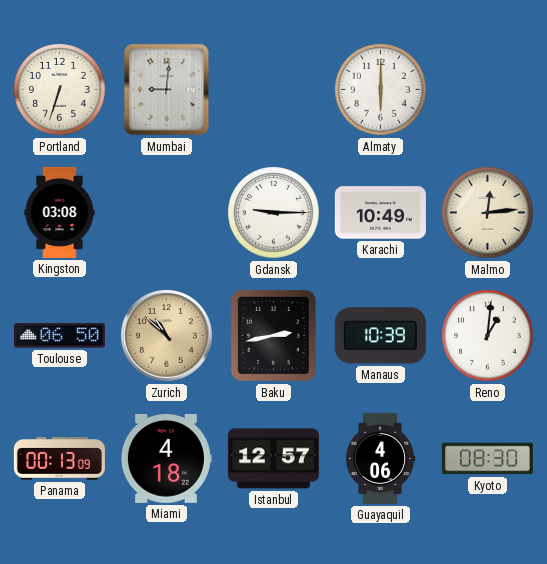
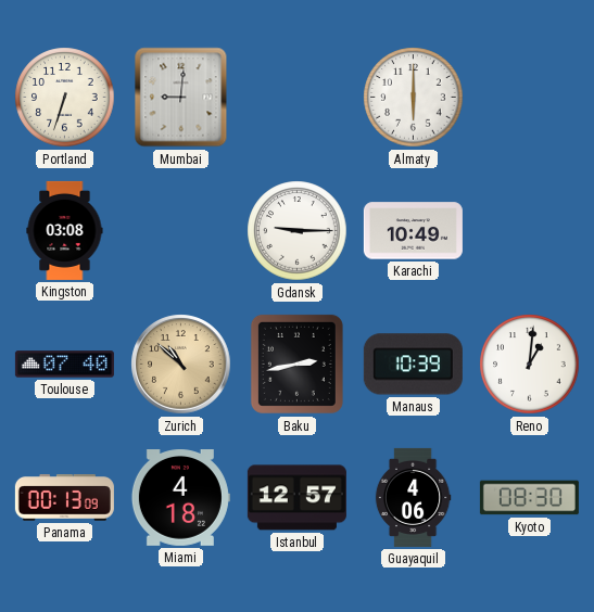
Malmo: 12:14 -> none
Toulouse: 06:50 -> 07:40
